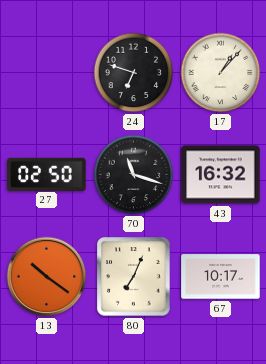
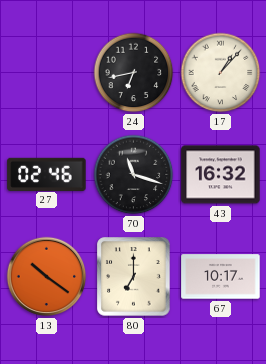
24: 6:48 -> 6:43
27: 02:50 -> 02:46
80: 7:04 -> 7:00
